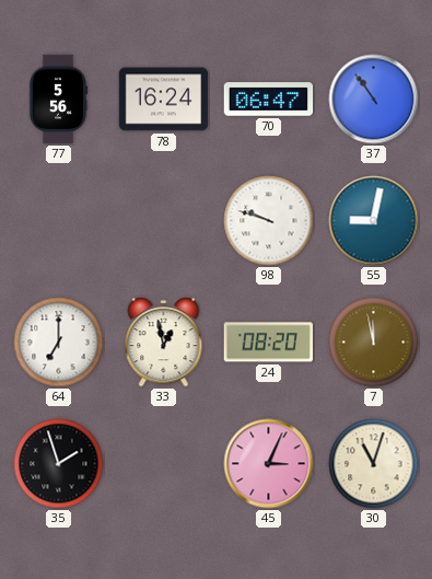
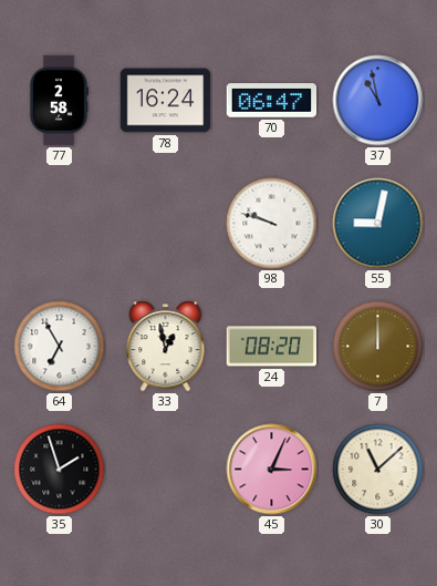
77: 5:56 -> 2:58
37: 10:54 -> 10:58
64: 7:00 -> 6:55
7: 11:58 -> 12:00
30: 11:03 -> 11:08
